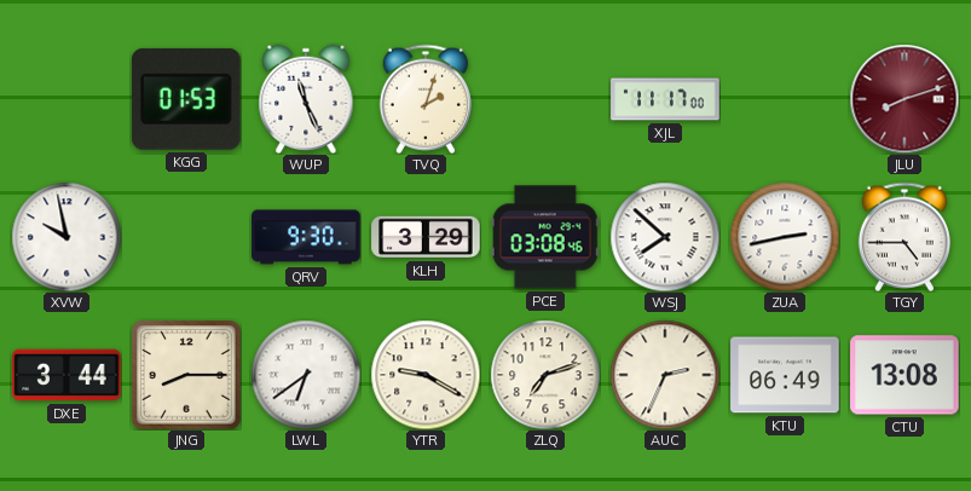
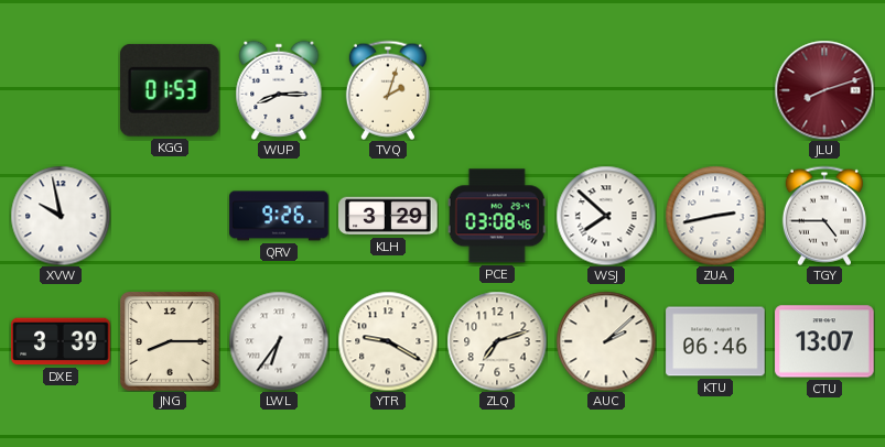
WUP: 11:26 -> 8:15
XJL: 11:17 -> none
QRV: 9:30 -> 9:26
DXE: 3:44 -> 3:39
LWL: 6:39 -> 6:36
AUC: 2:34 -> 2:08
KTU: 06:49 -> 06:46
CTU: 13:08 -> 13:07
